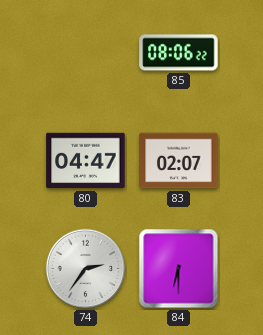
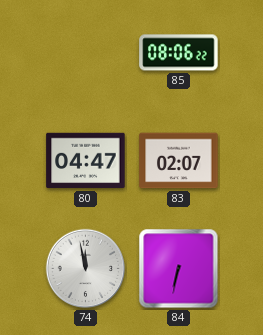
74: 2:36 -> 11:58
84: 6:30 -> 6:32
